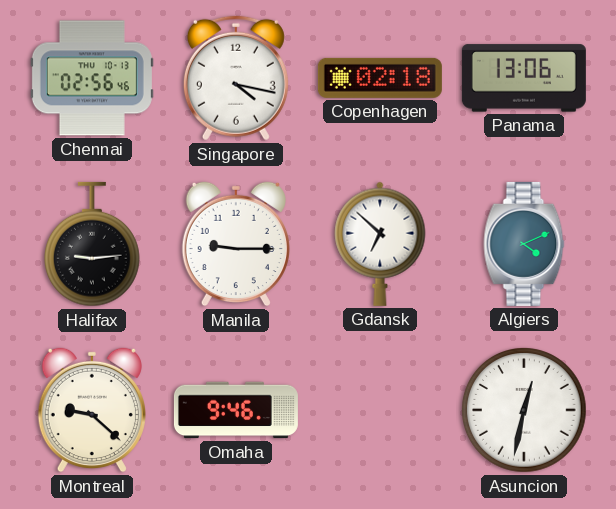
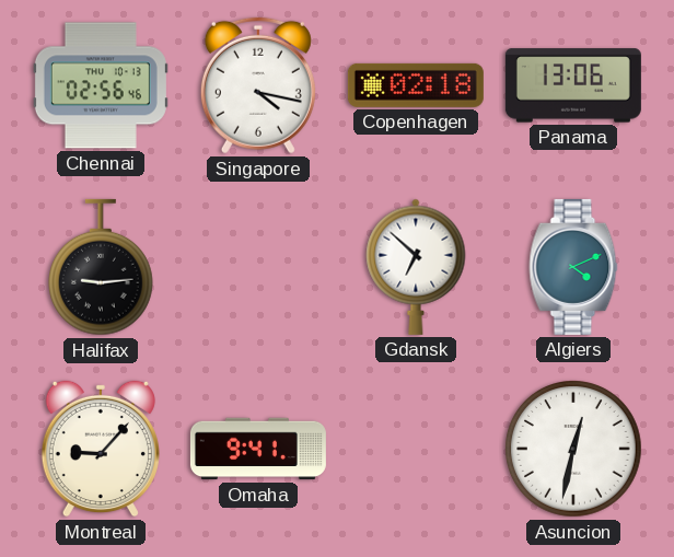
Manila: 9:15 -> none
Montreal: 9:22 -> 9:07
Omaha: 9:46 -> 9:41
